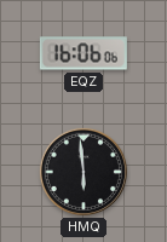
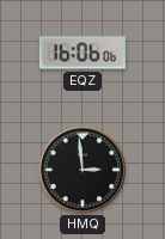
HMQ: 5:59 -> 2:59
